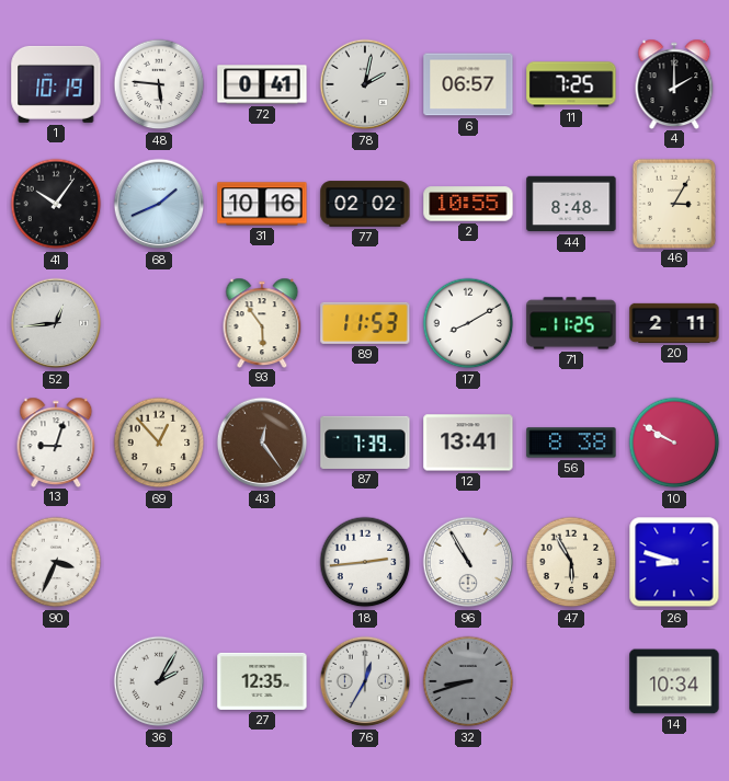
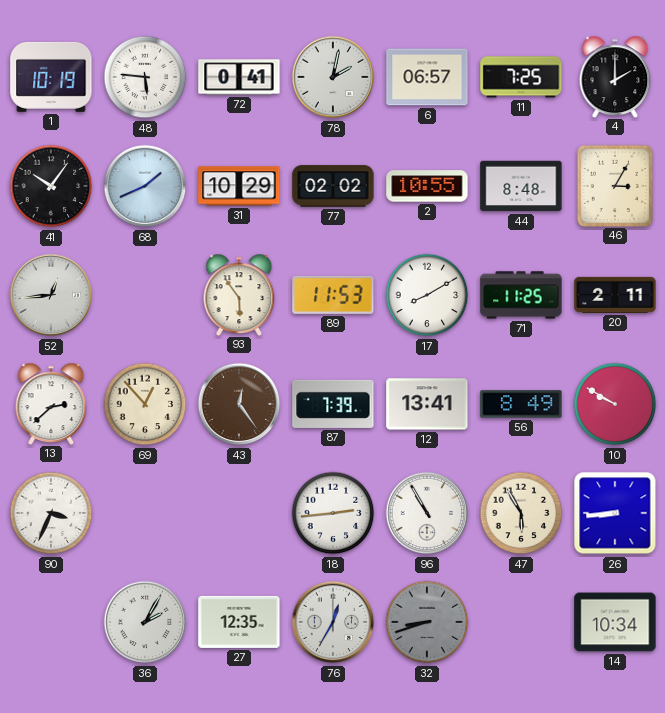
31: 10:16 -> 10:29
13: 9:03 -> 2:38
56: 8:38 -> 8:49
26: 8:48 -> 8:44
